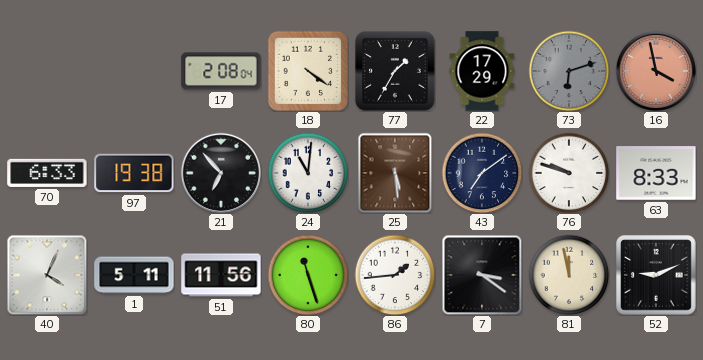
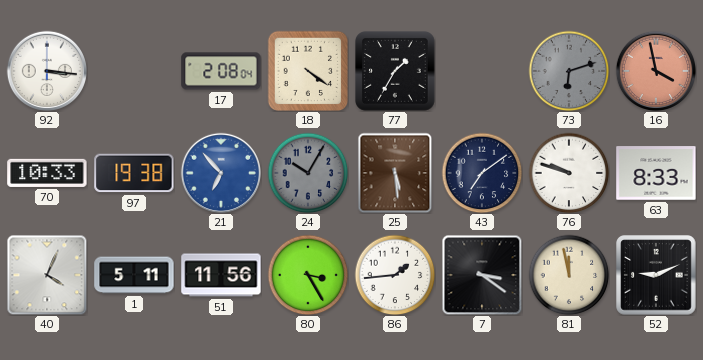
92: none -> 3:16
22: 17:29 -> none
70: 6:33 -> 10:33
21 dial: black -> blue
24: 11:01 -> 10:05
24 dial: white -> grey
80: 11:27 -> 3:25
